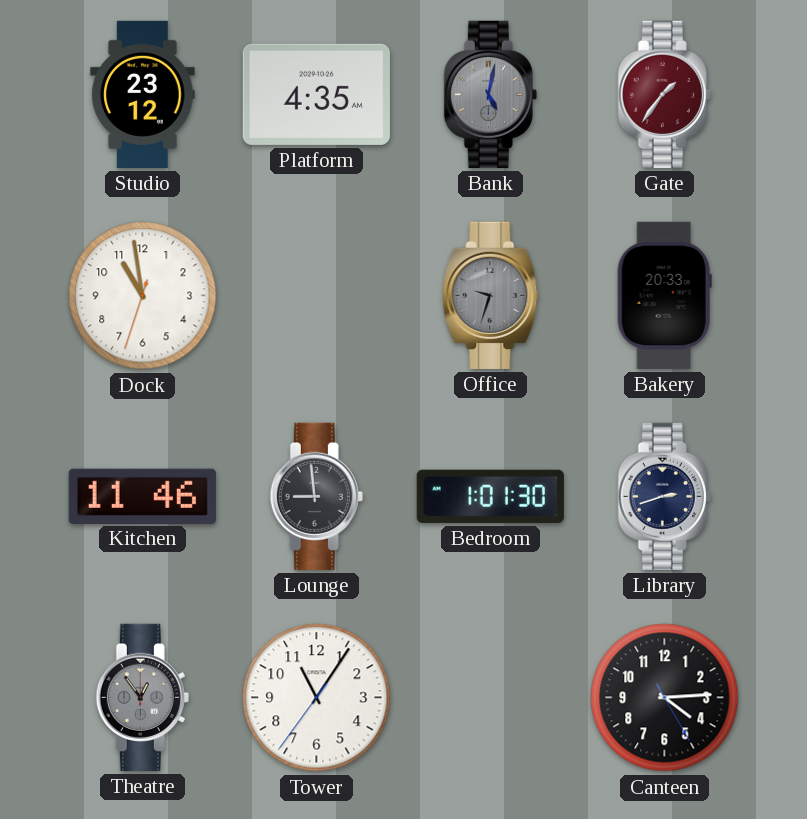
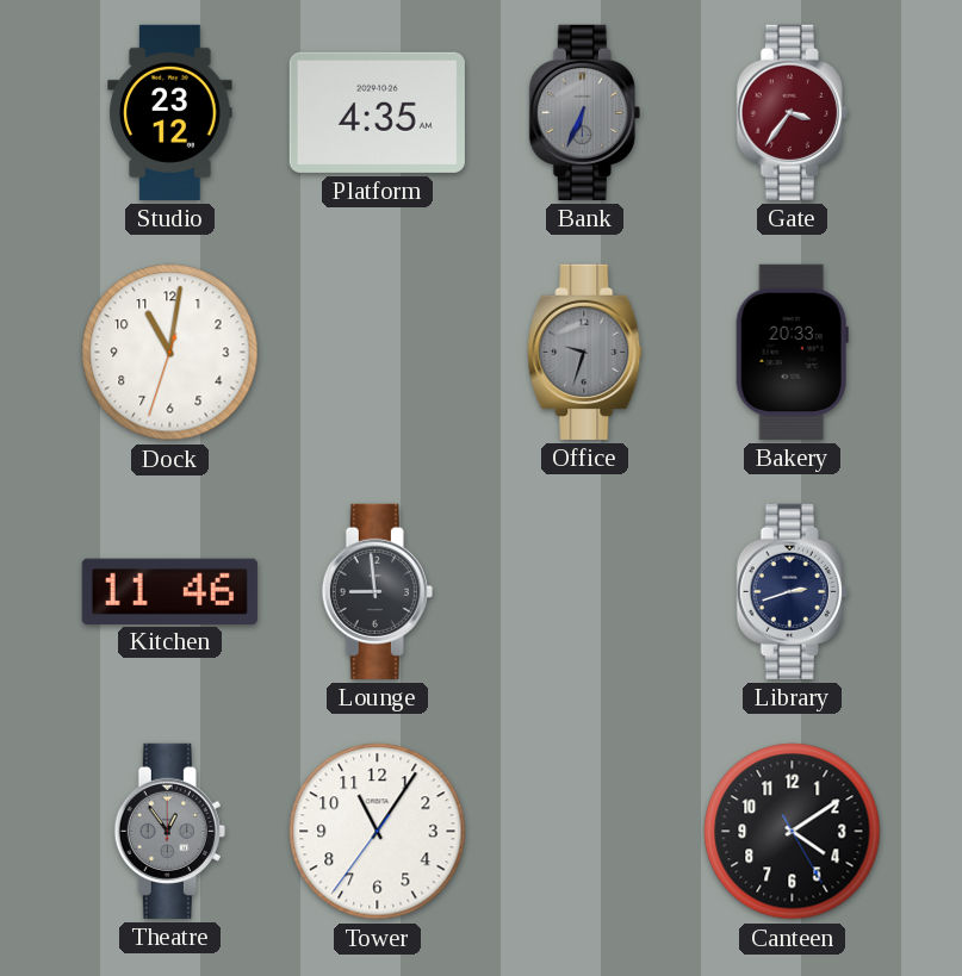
Bank: 5:02 -> 6:34
Gate: 1:36 -> 3:36
Dock: 10:58 -> 11:01
Bedroom: 1:01 -> none
Canteen: 4:14 -> 4:09
